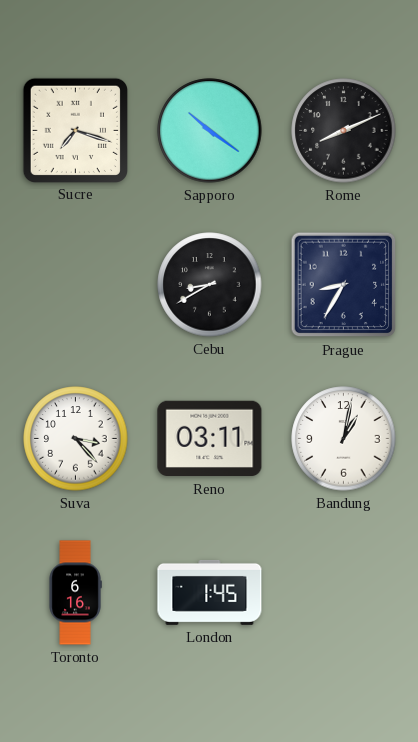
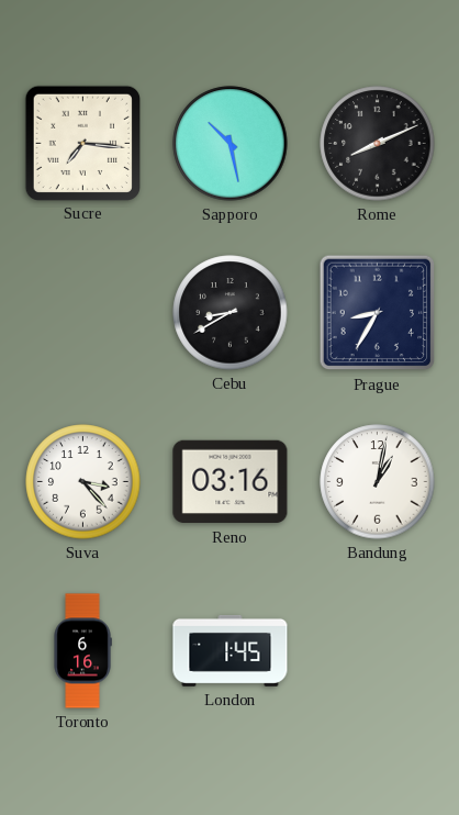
Sucre: 7:18 -> 7:16
Sapporo: 10:21 -> 10:28
Reno: 03:11 -> 03:16
